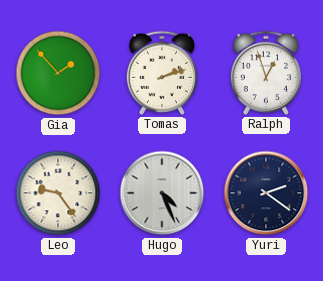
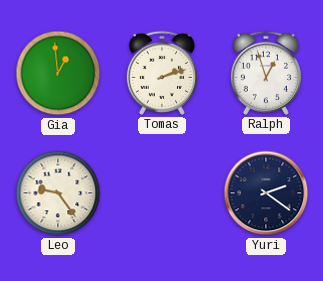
Gia: 1:53 -> 12:59
Hugo: 4:26 -> none
